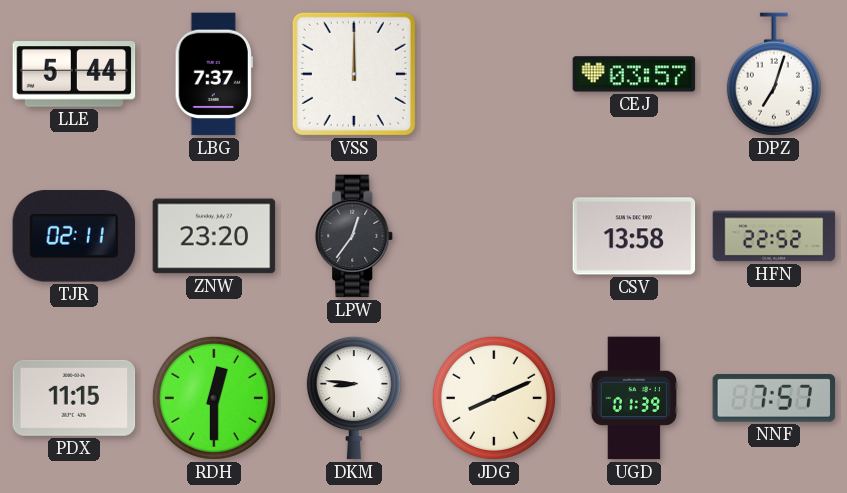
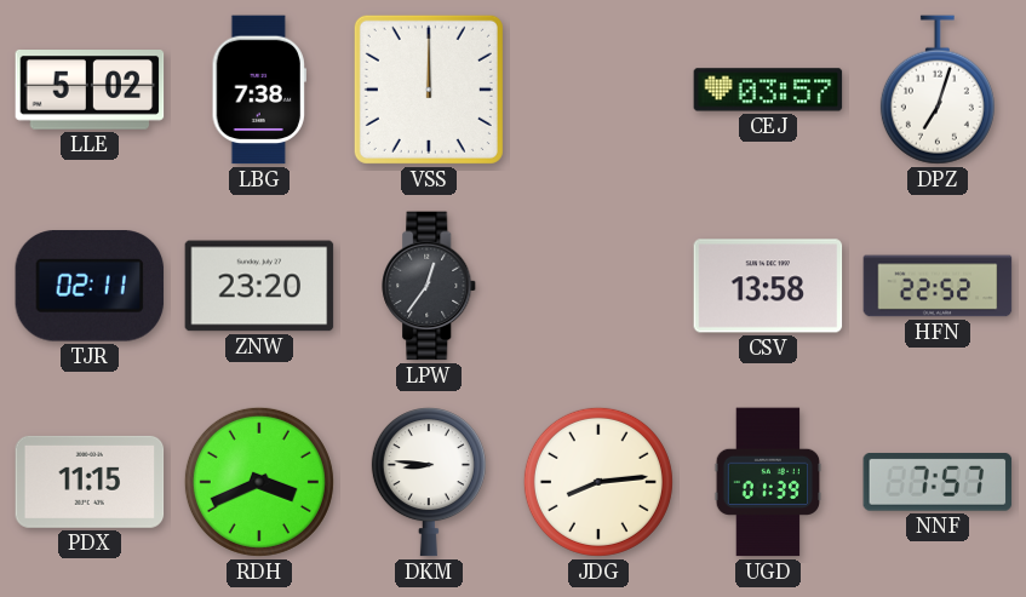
LLE: 5:44 -> 5:02
LBG: 7:37 -> 7:38
RDH: 12:30 -> 3:41
JDG: 8:11 -> 8:14
